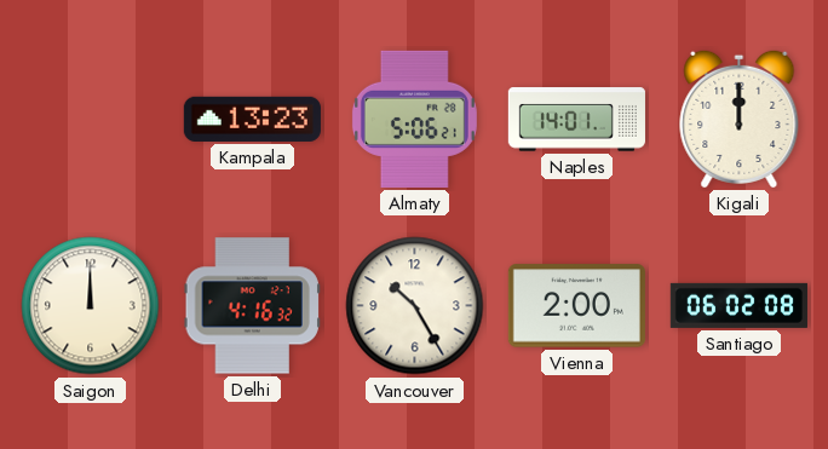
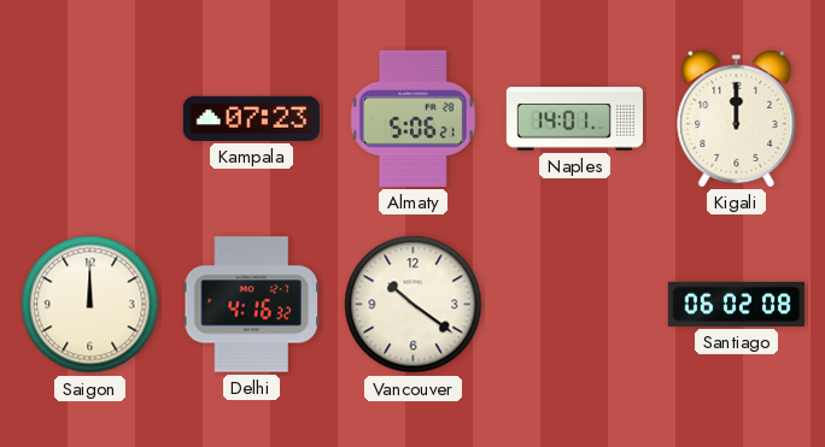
Kampala: 13:23 -> 07:23
Vancouver: 10:25 -> 10:21
Vienna: 2:00 -> none
